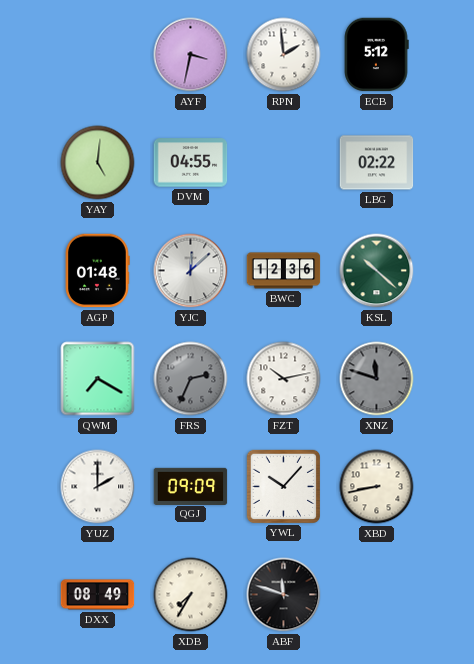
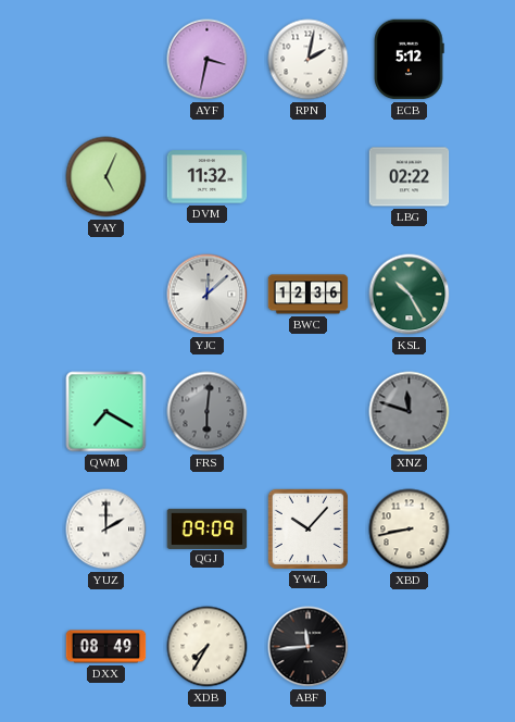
RPN: 1:59 -> 2:02
YAY: 5:01 -> 5:04
DVM: 04:55 -> 11:32
AGP: 01:48 -> none
KSL: 10:22 -> 10:25
FRS: 2:34 -> 6:01
FZT: 10:13 -> none
ABF: 11:48 -> 11:44
